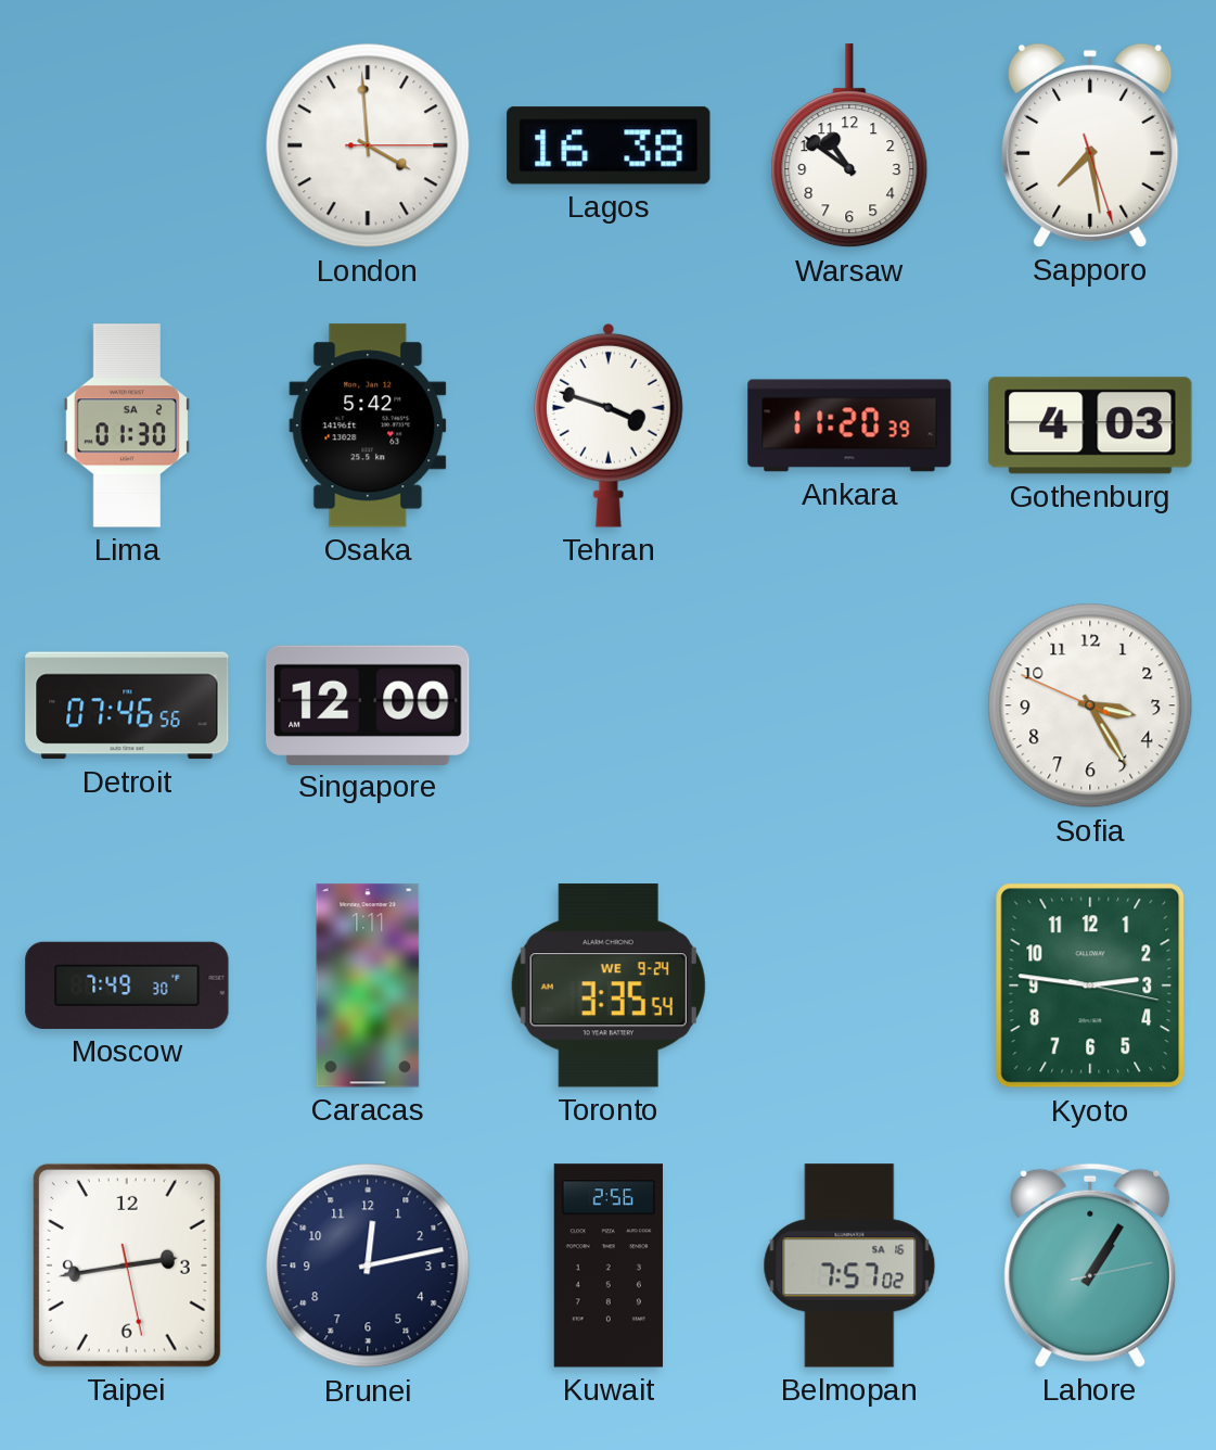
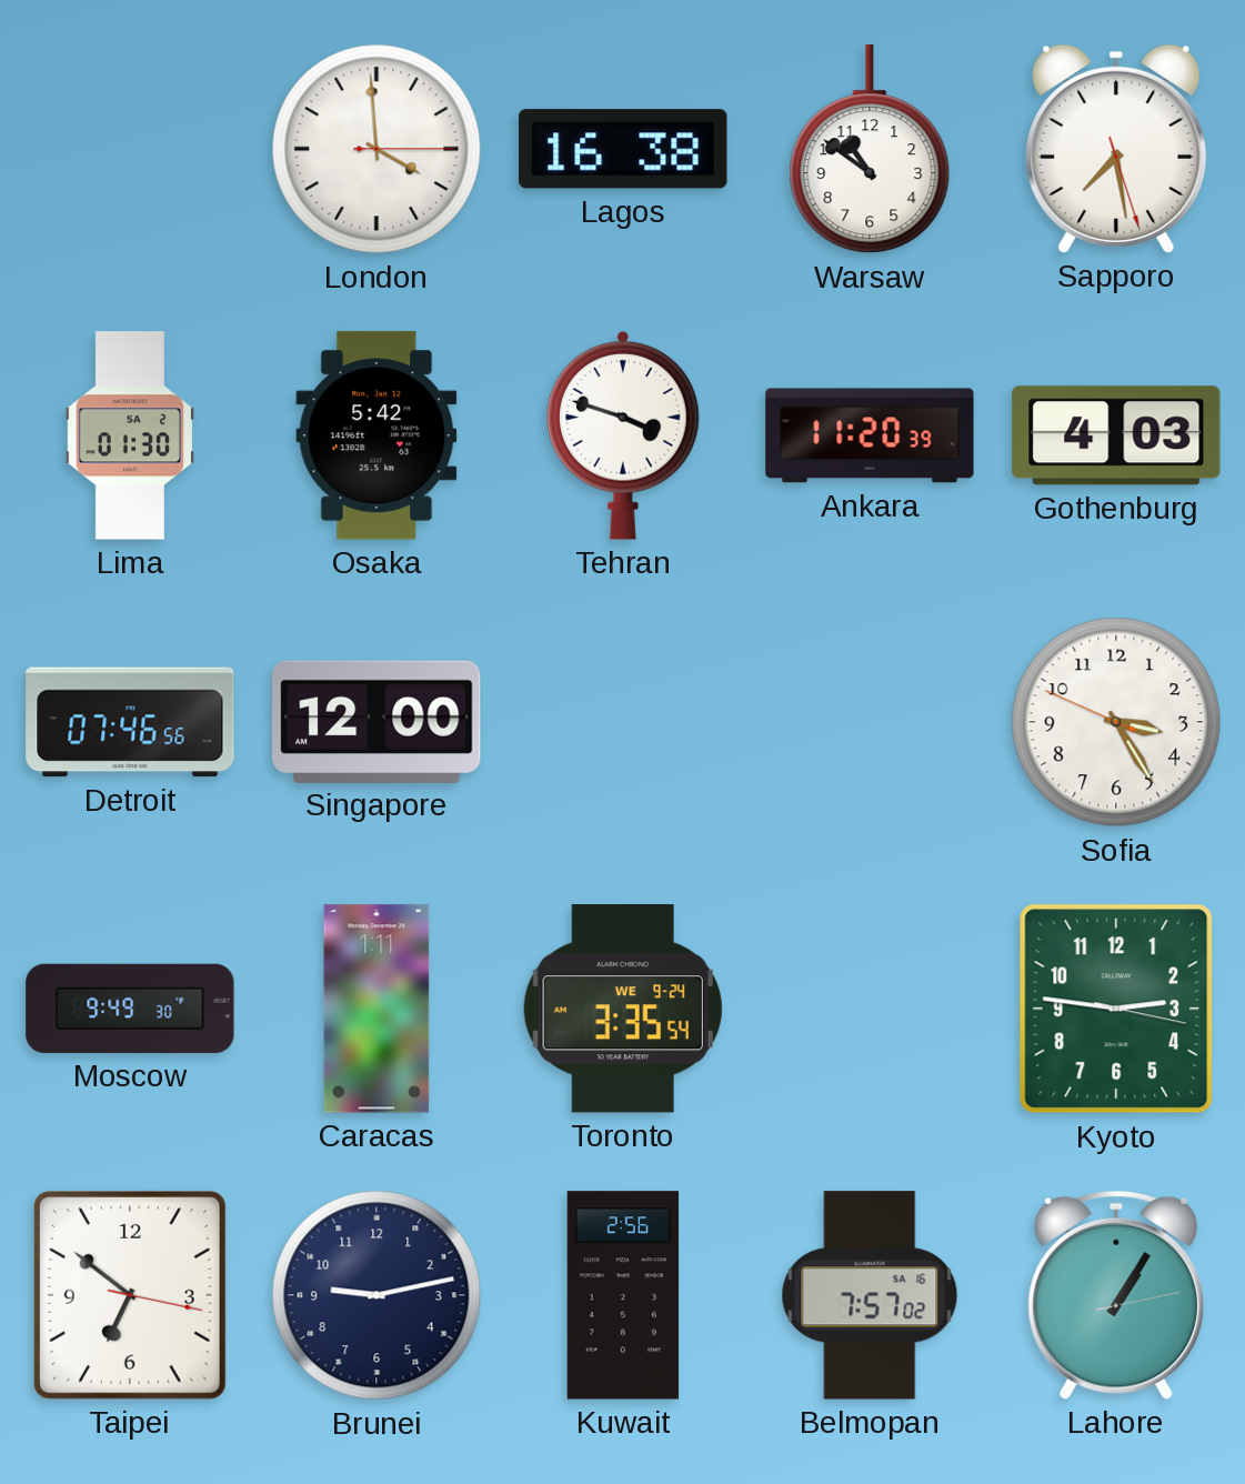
Moscow: 7:49 -> 9:49
Taipei: 2:43 -> 6:51
Brunei: 12:13 -> 9:13
